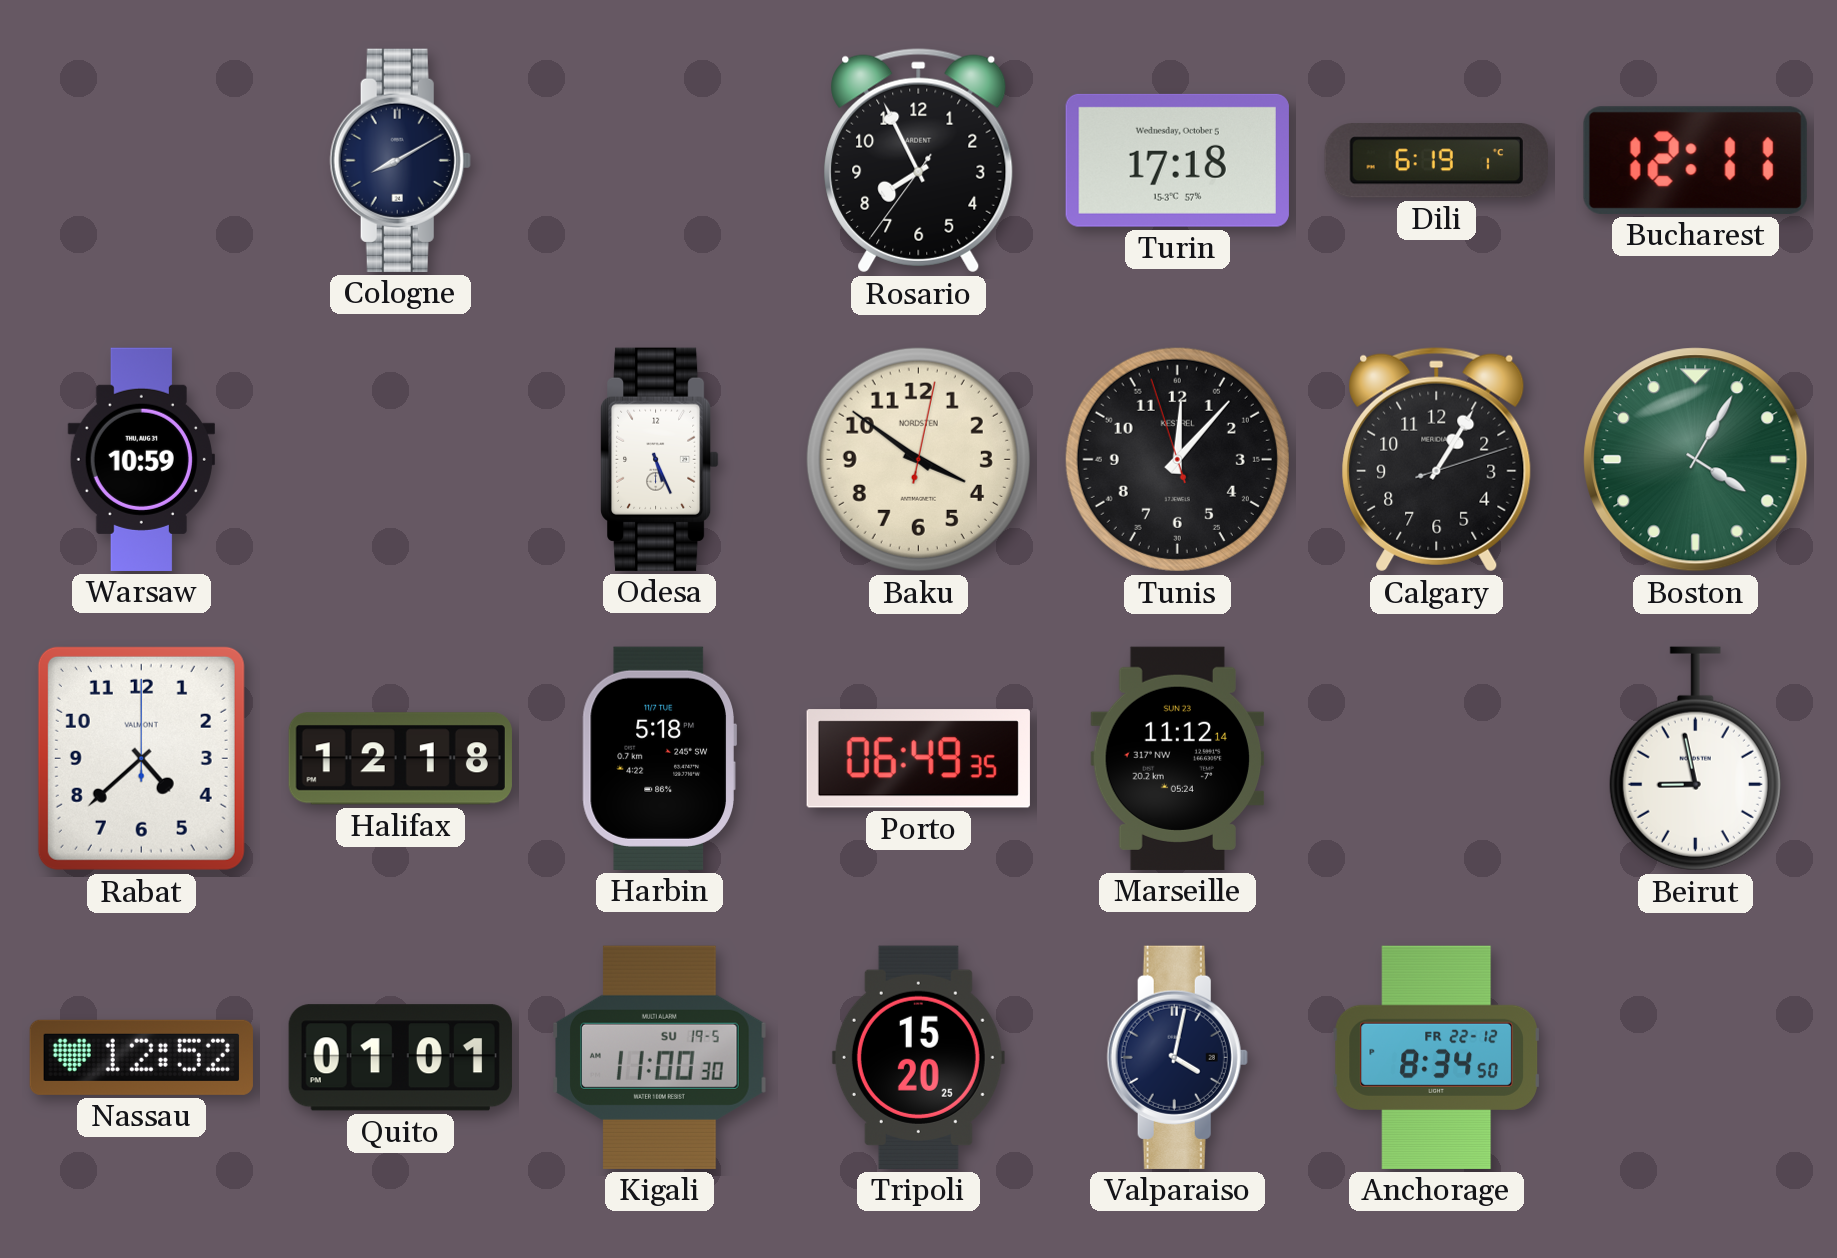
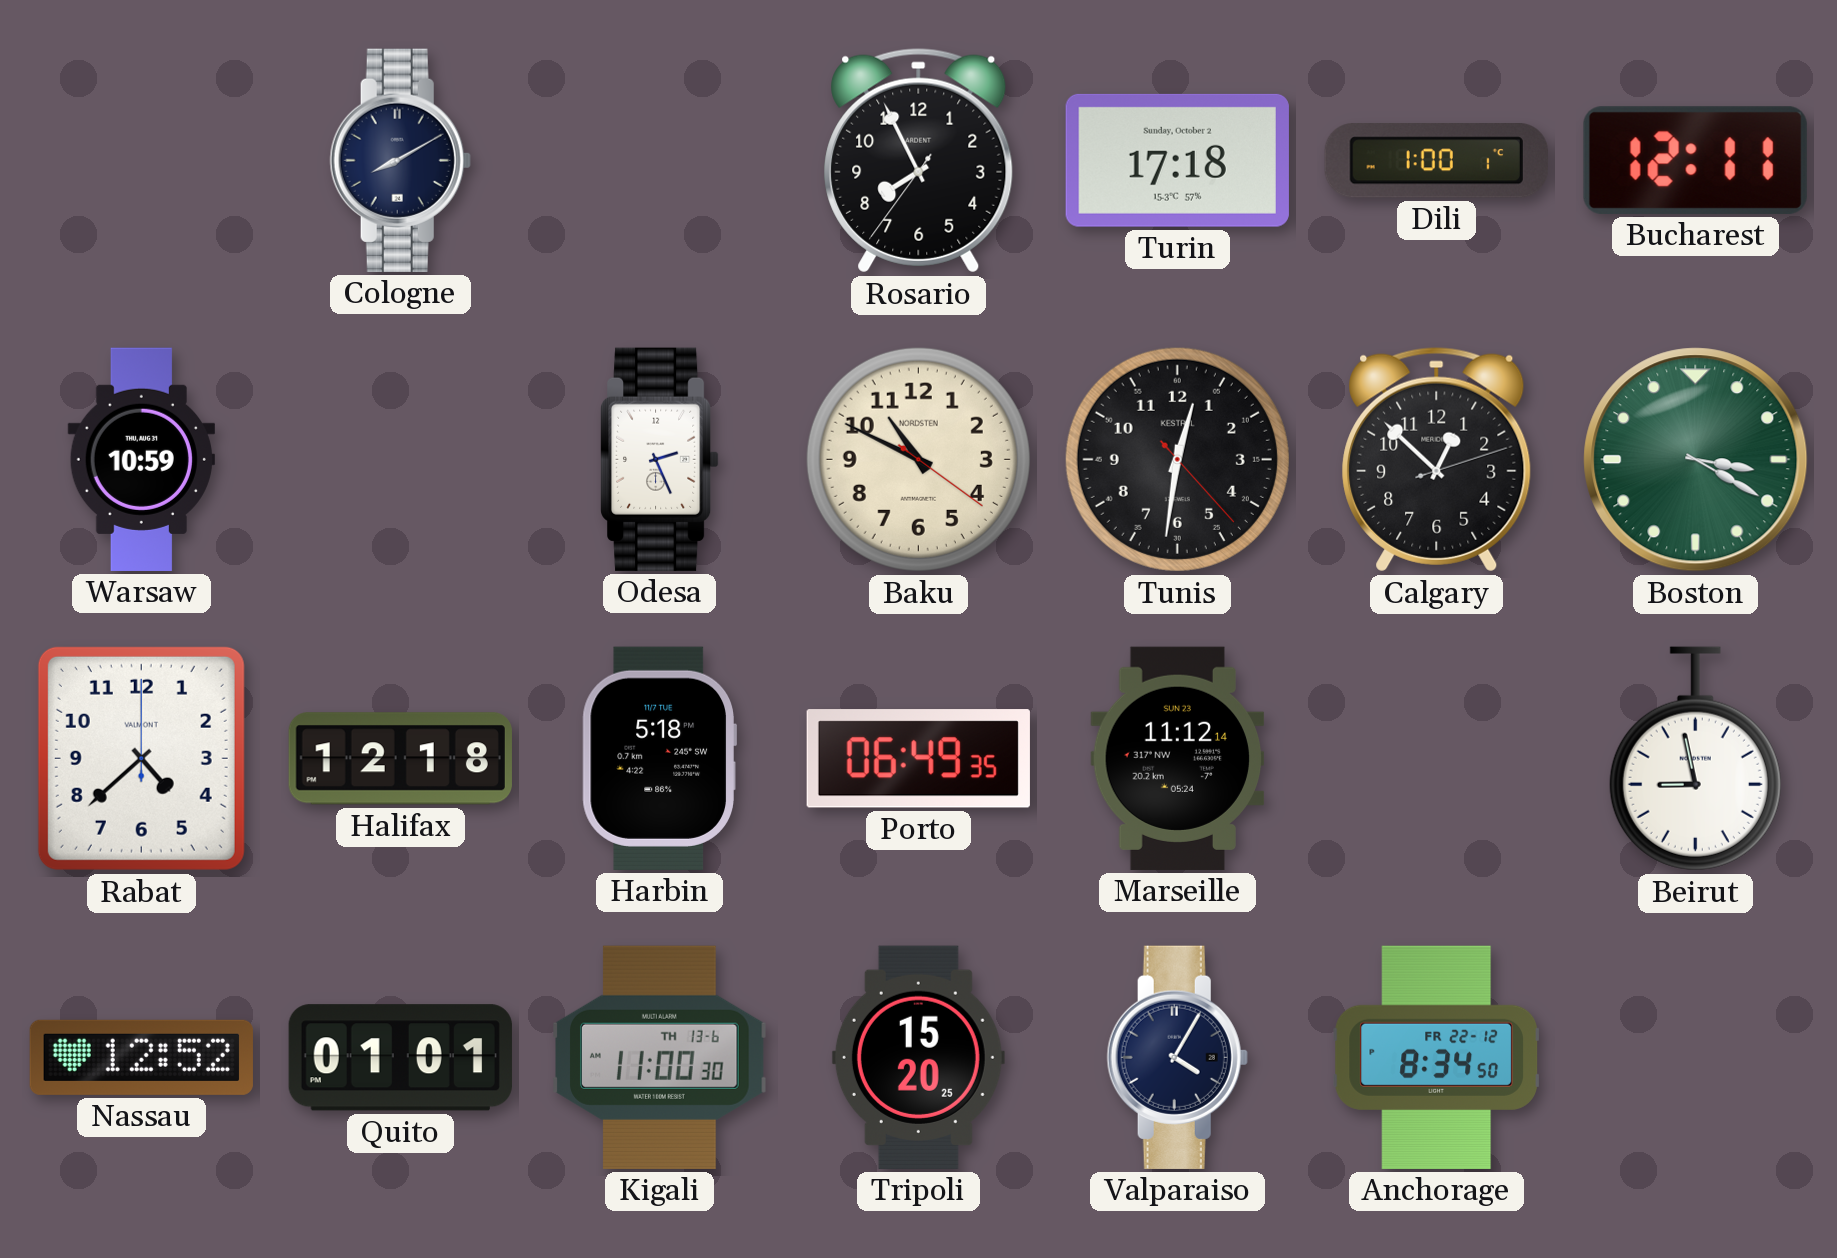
Turin date: Wednesday, October 5 -> Sunday, October 2
Dili: 6:19 -> 1:00
Odesa: 5:26 -> 2:26
Baku: 3:51 -> 10:49
Tunis: 12:06 -> 12:31
Calgary: 1:05 -> 12:52
Boston: 4:05 -> 3:20
Kigali date: SU 19-5 -> TH 13-6
Valparaiso: 4:02 -> 4:05
